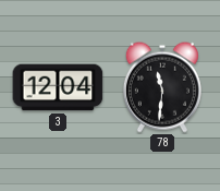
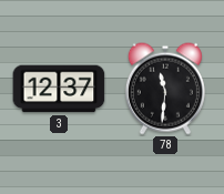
3: 12:04 -> 12:37
